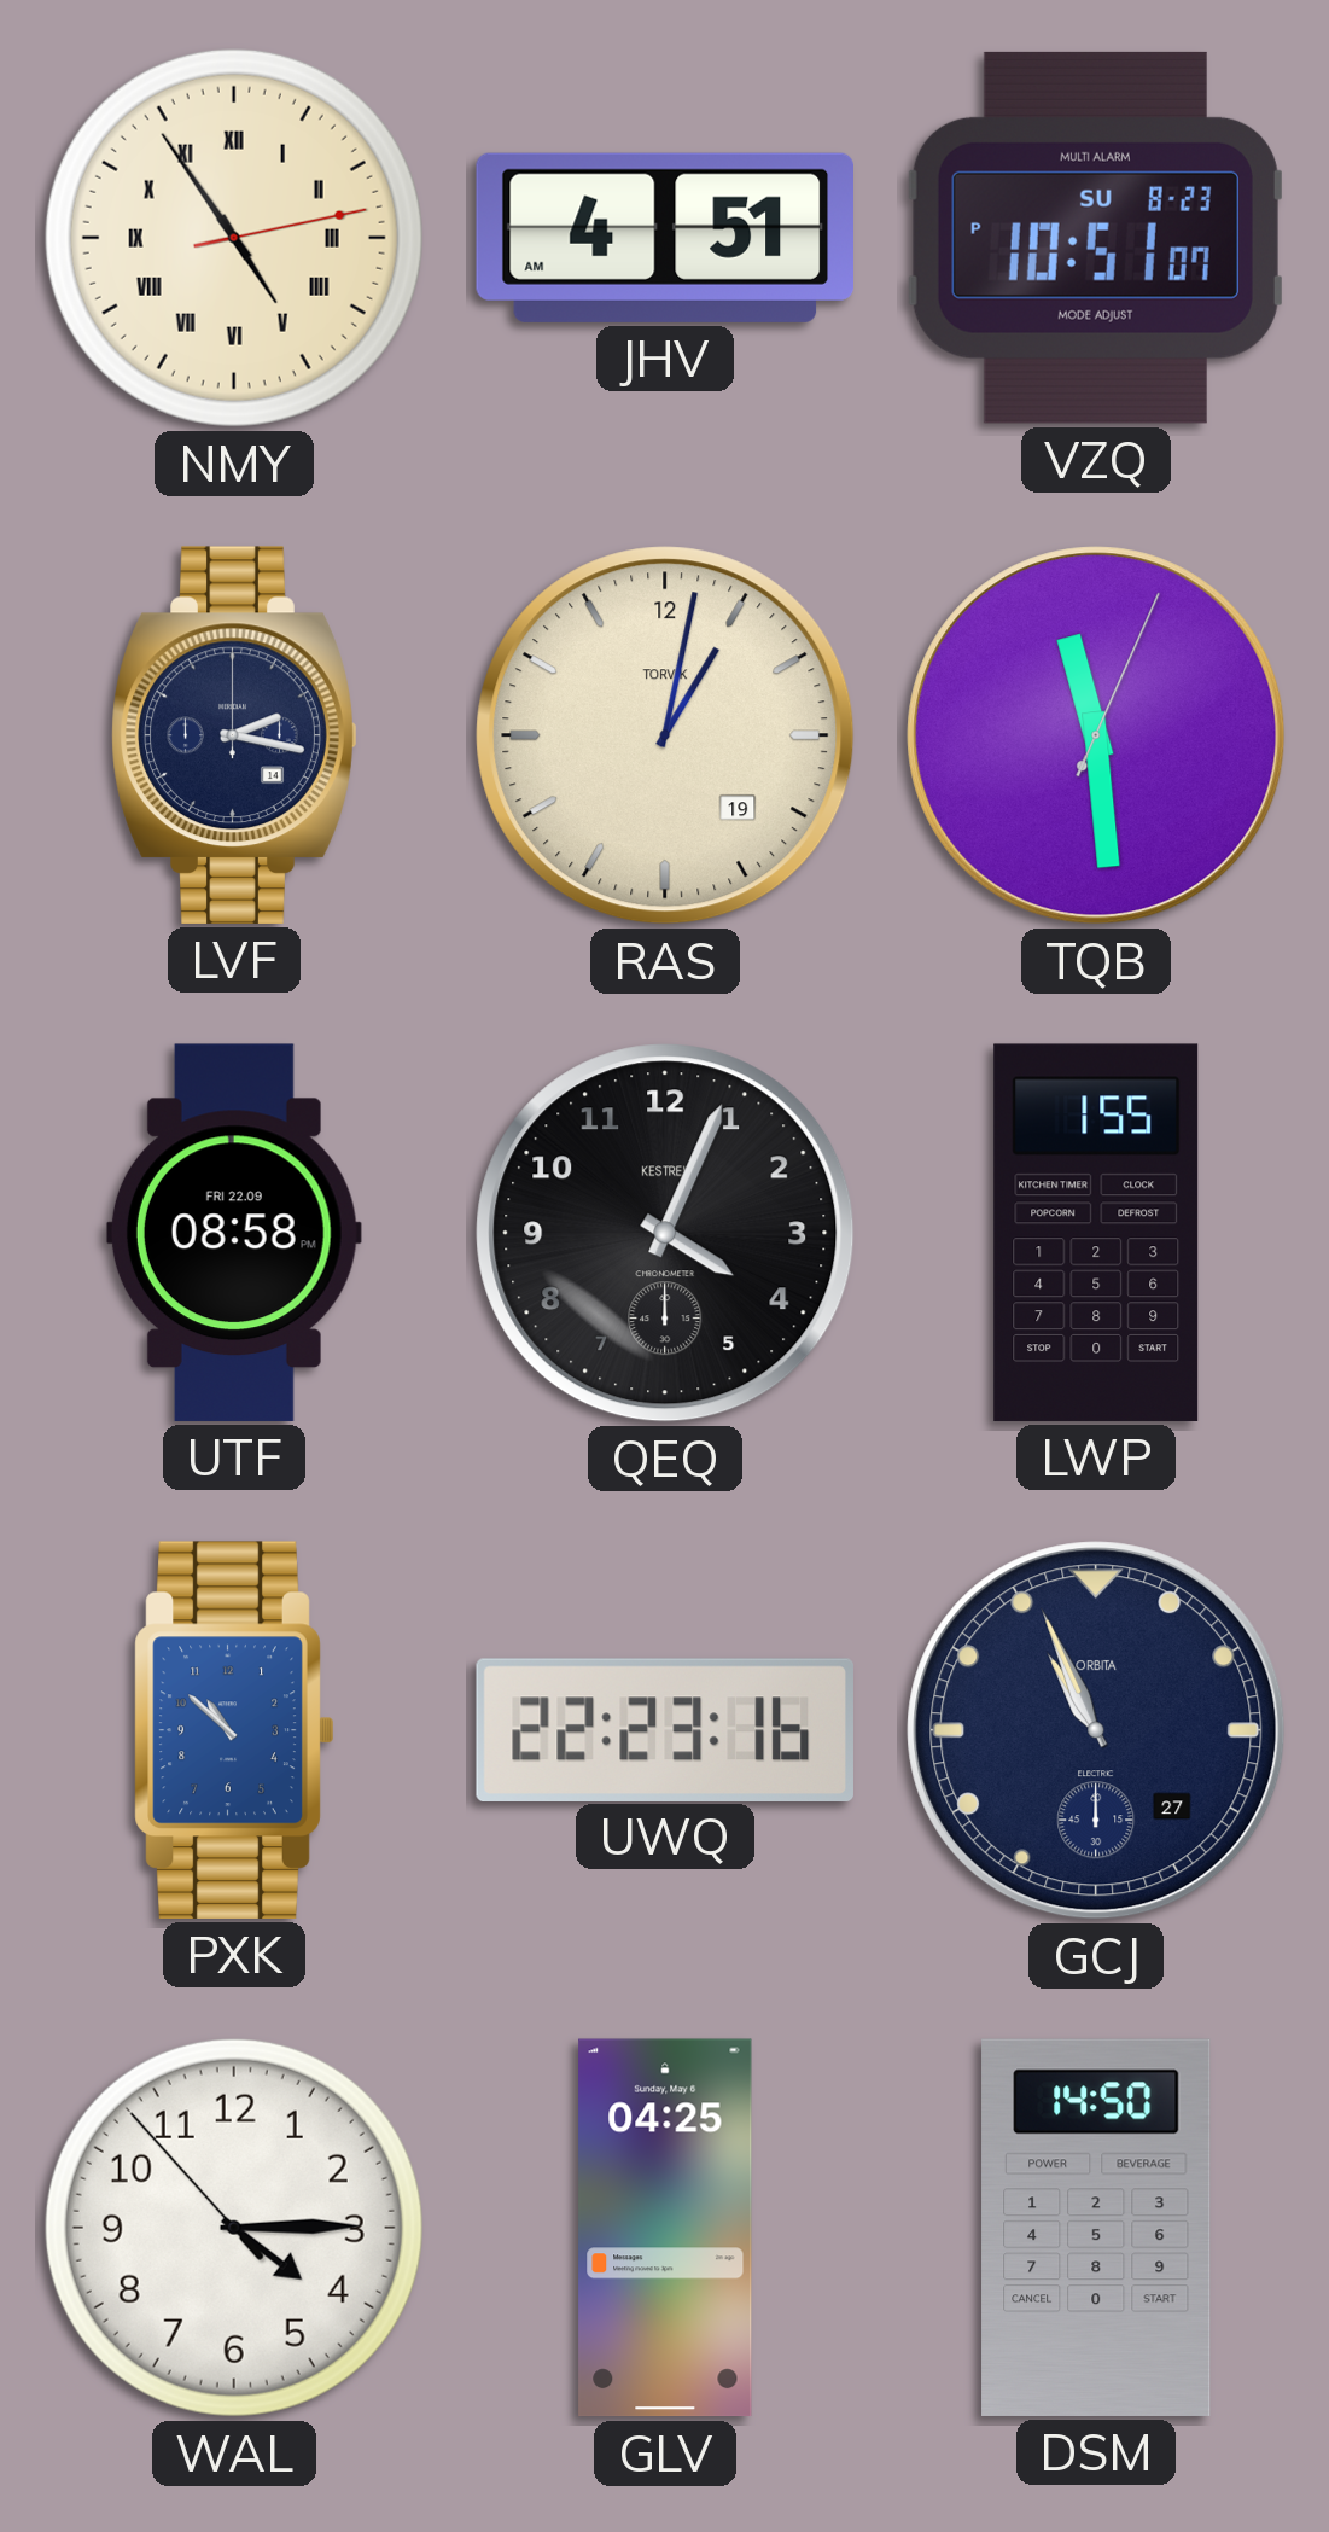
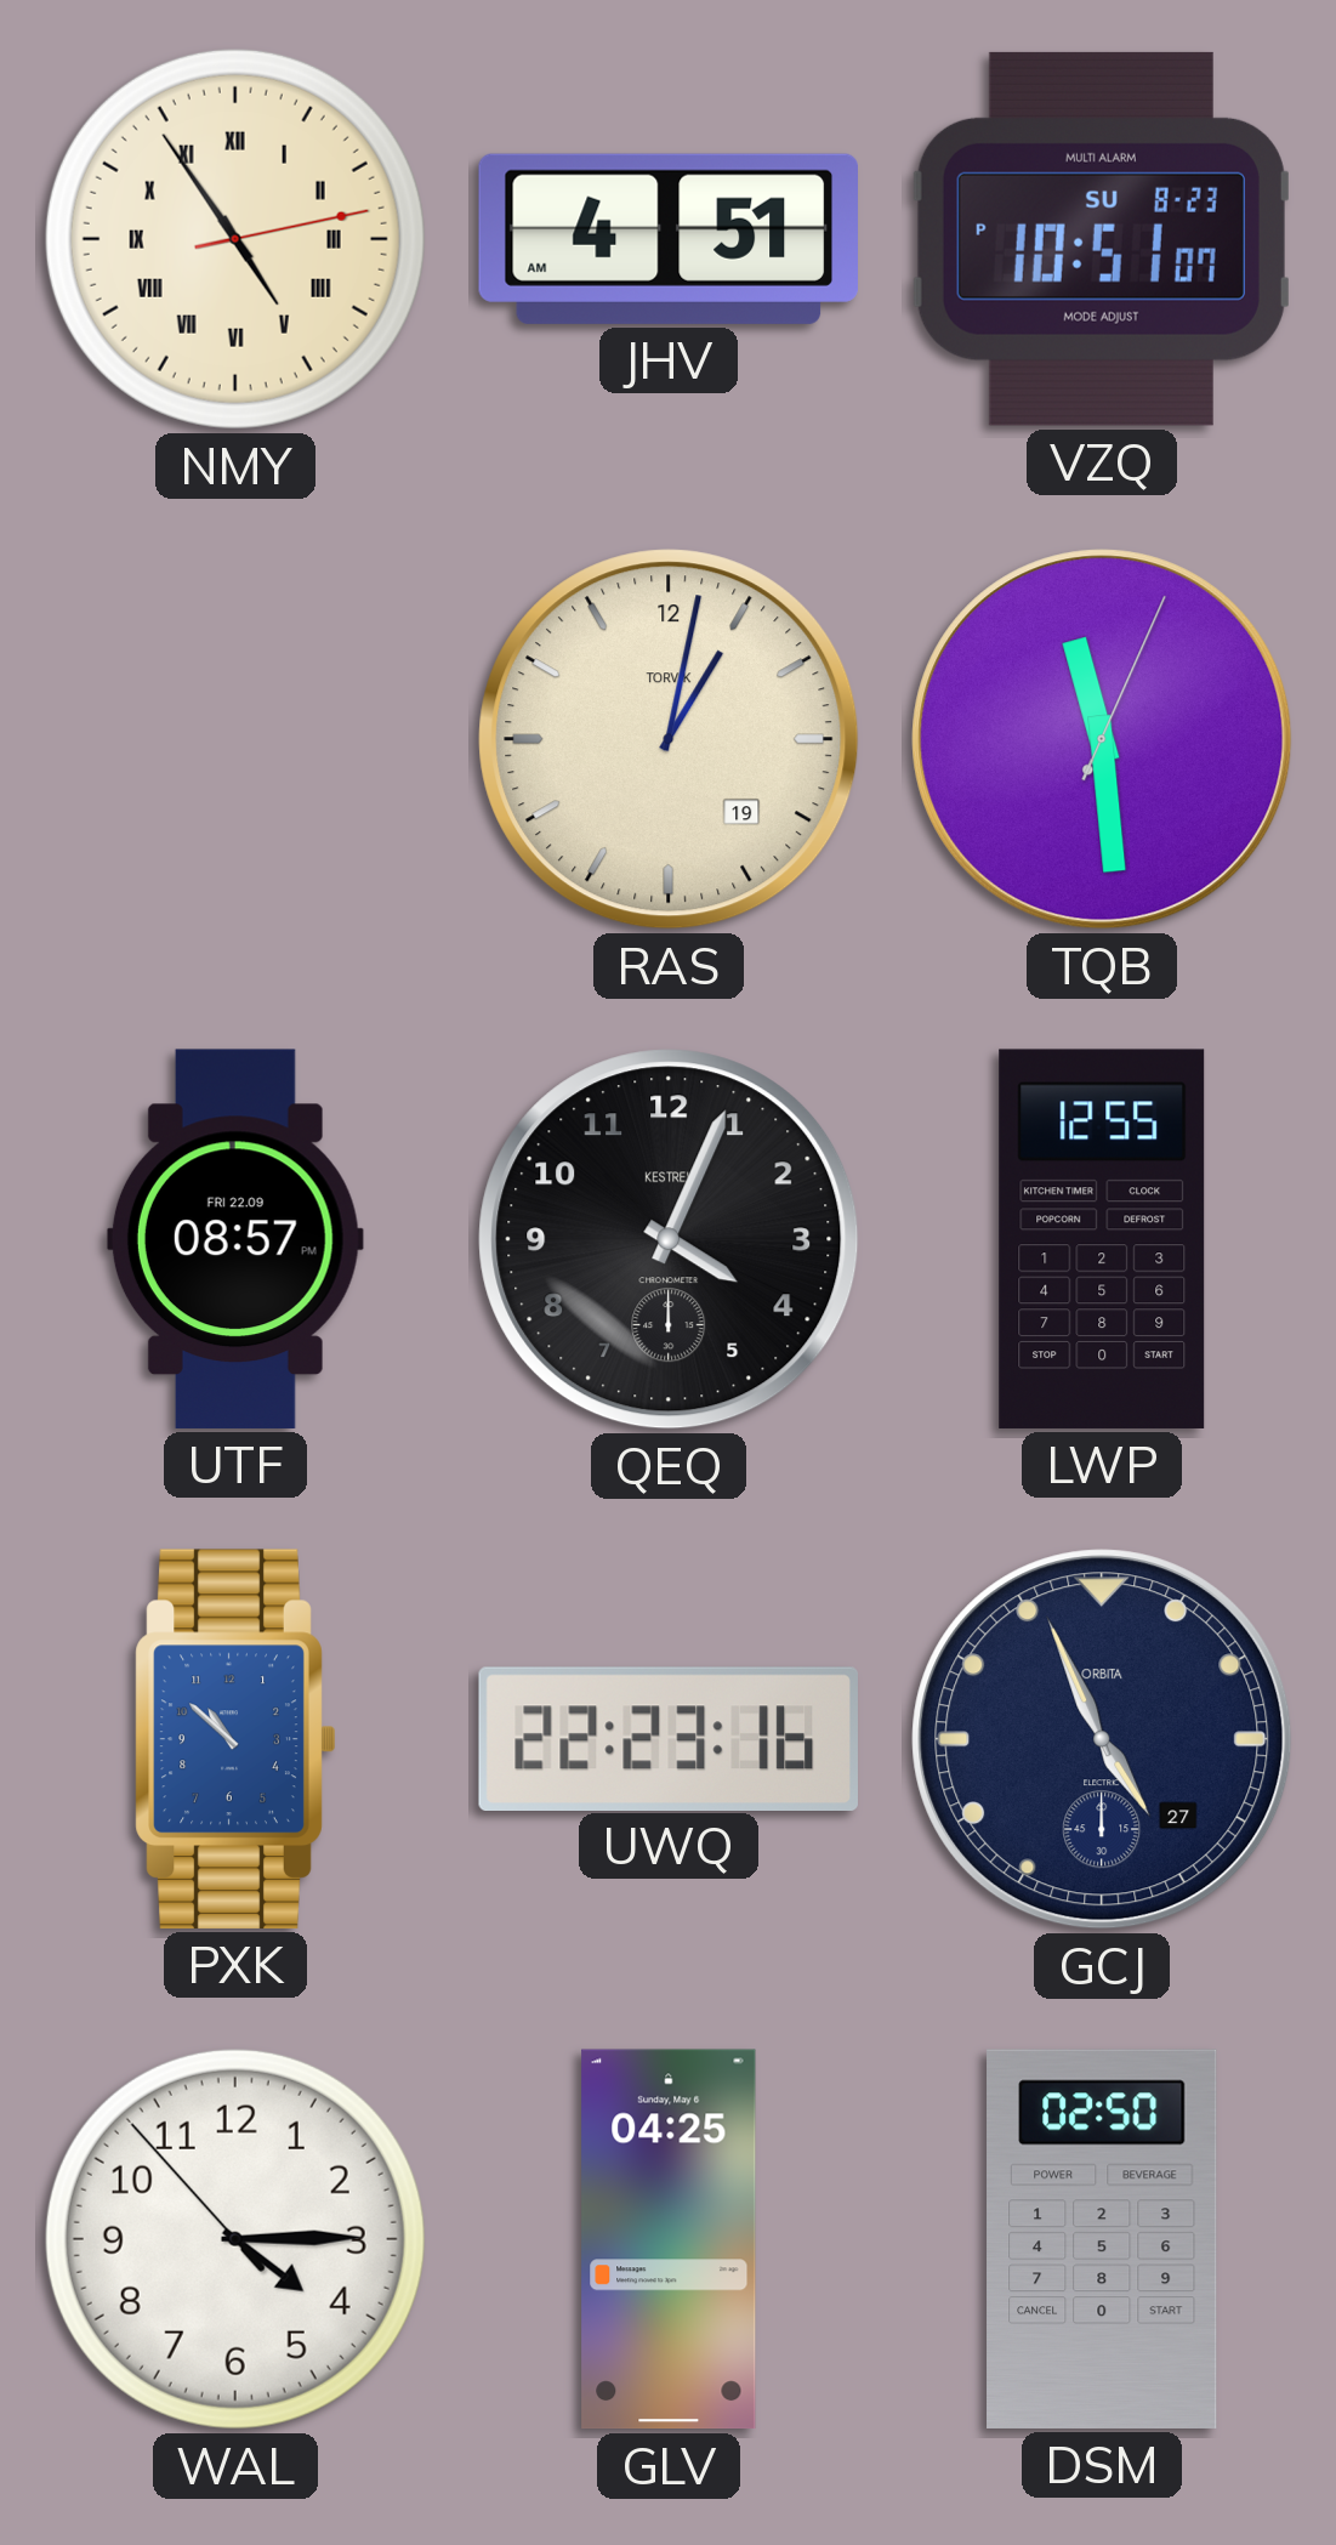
LVF: 2:17 -> none
UTF: 08:58 -> 08:57
LWP: 1:55 -> 12:55
GCJ: 10:56 -> 4:56
DSM: 14:50 -> 02:50
